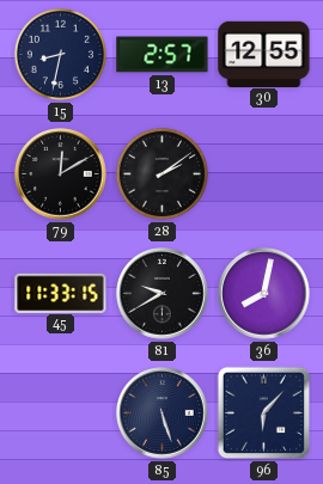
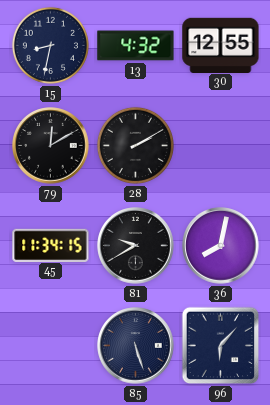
13: 2:57 -> 4:32
28: 2:09 -> 2:10
45: 11:33 -> 11:34
